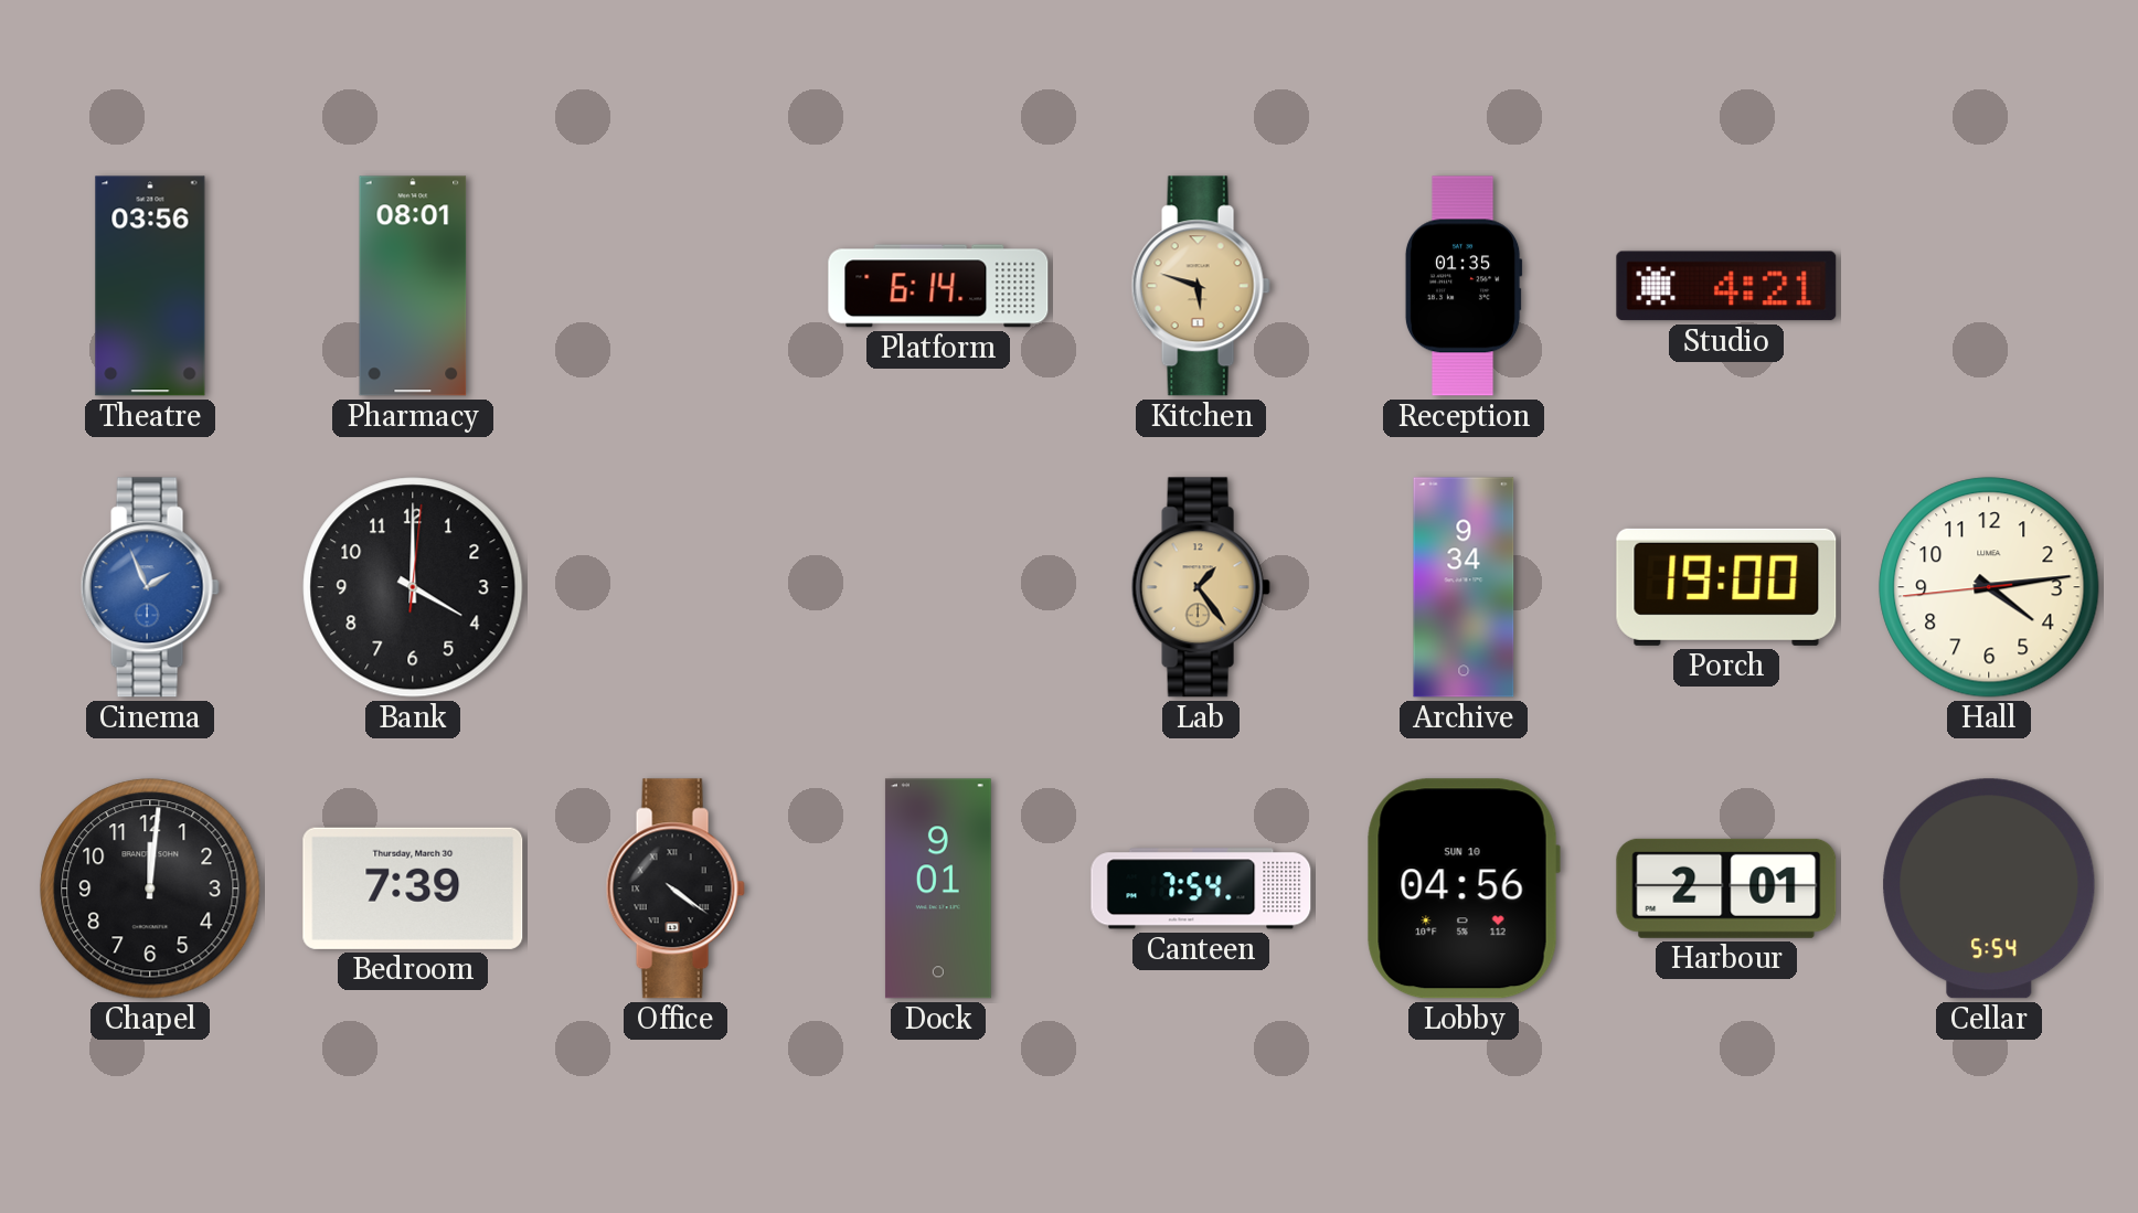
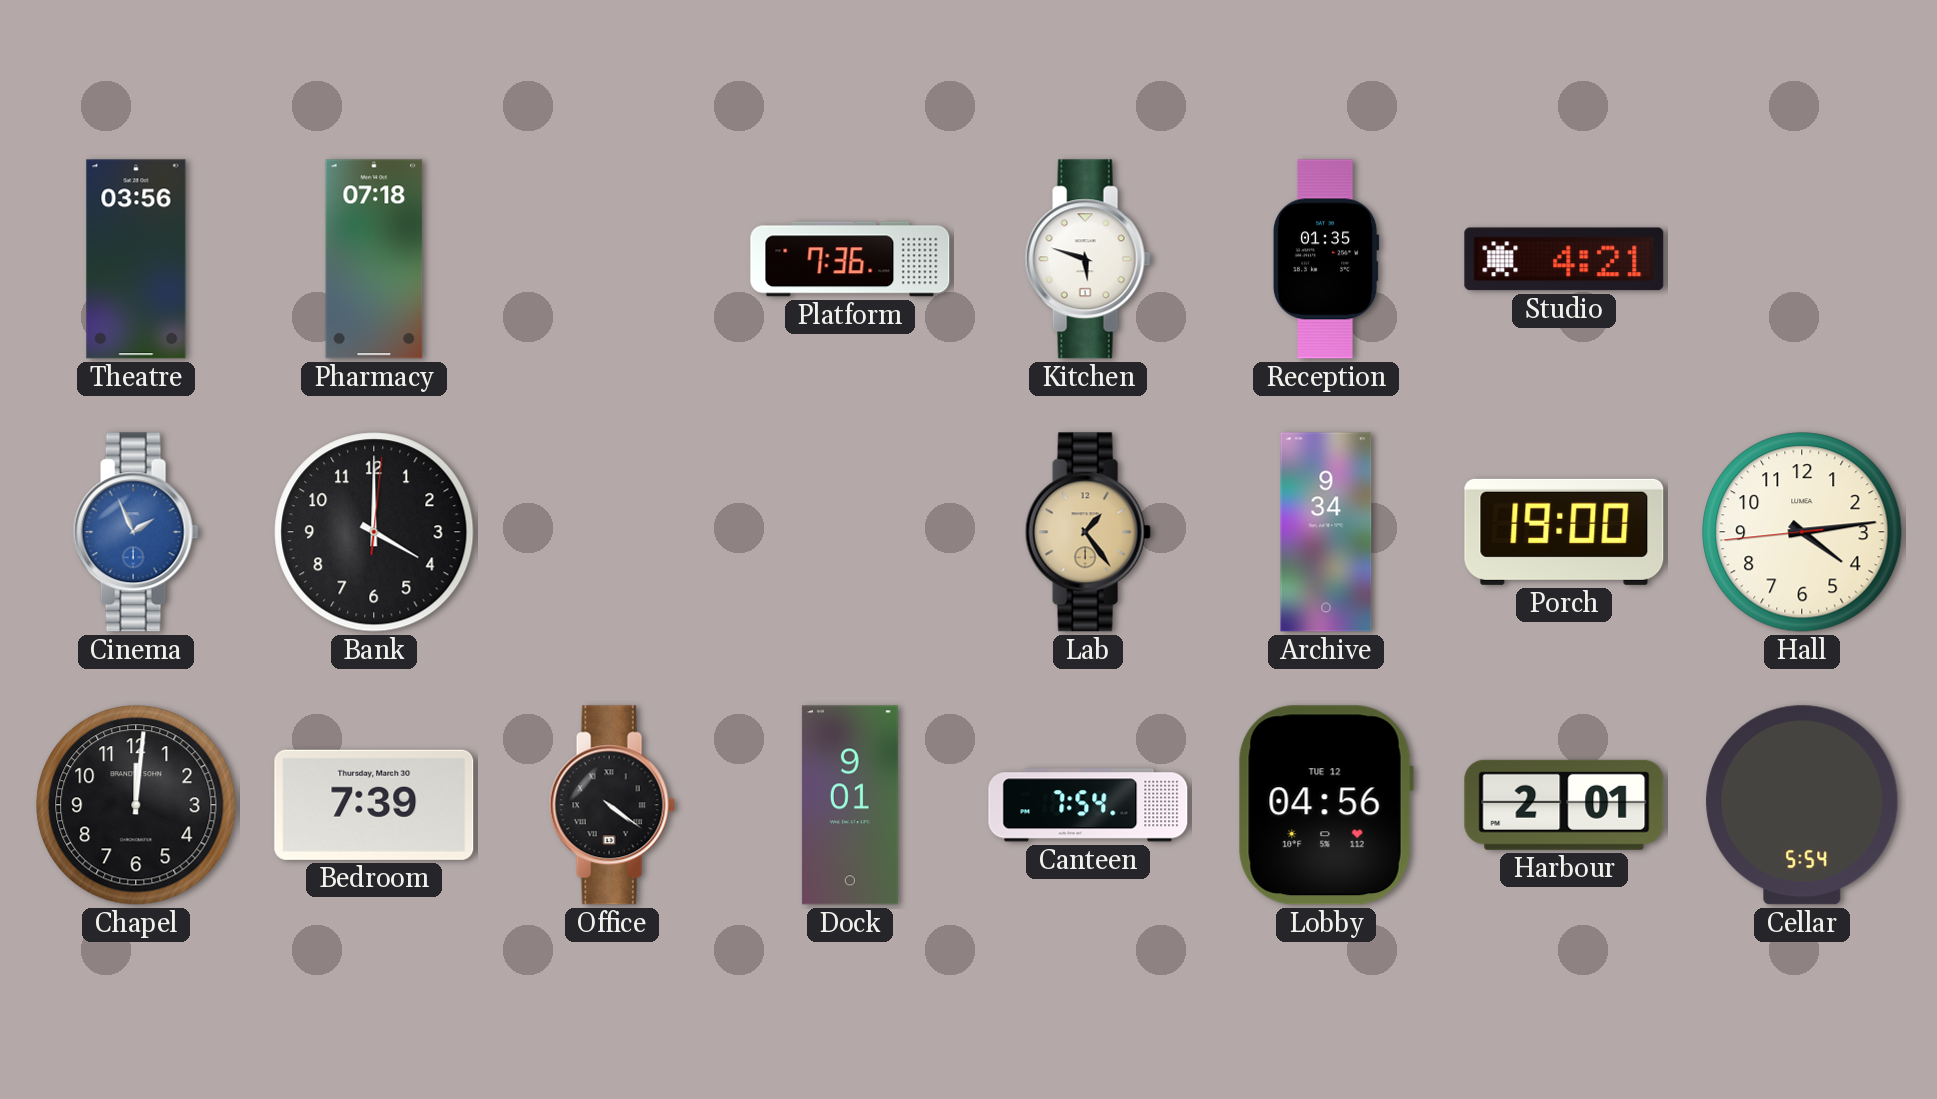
Pharmacy: 08:01 -> 07:18
Platform: 6:14 -> 7:36
Kitchen dial: champagne -> white
Lobby date: SUN 10 -> TUE 12
